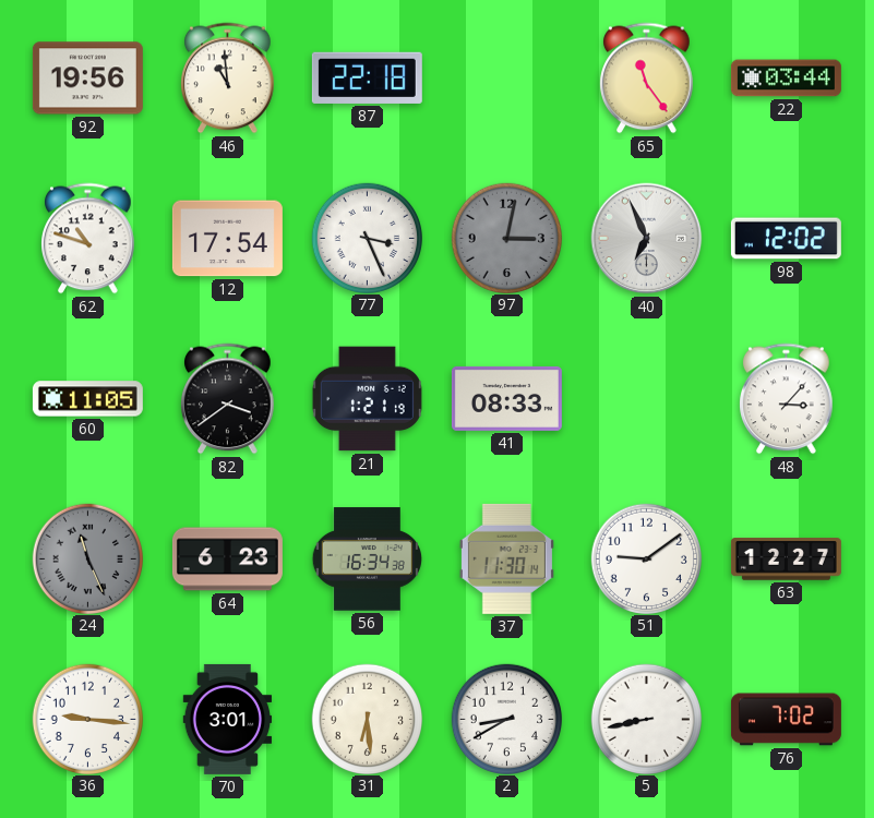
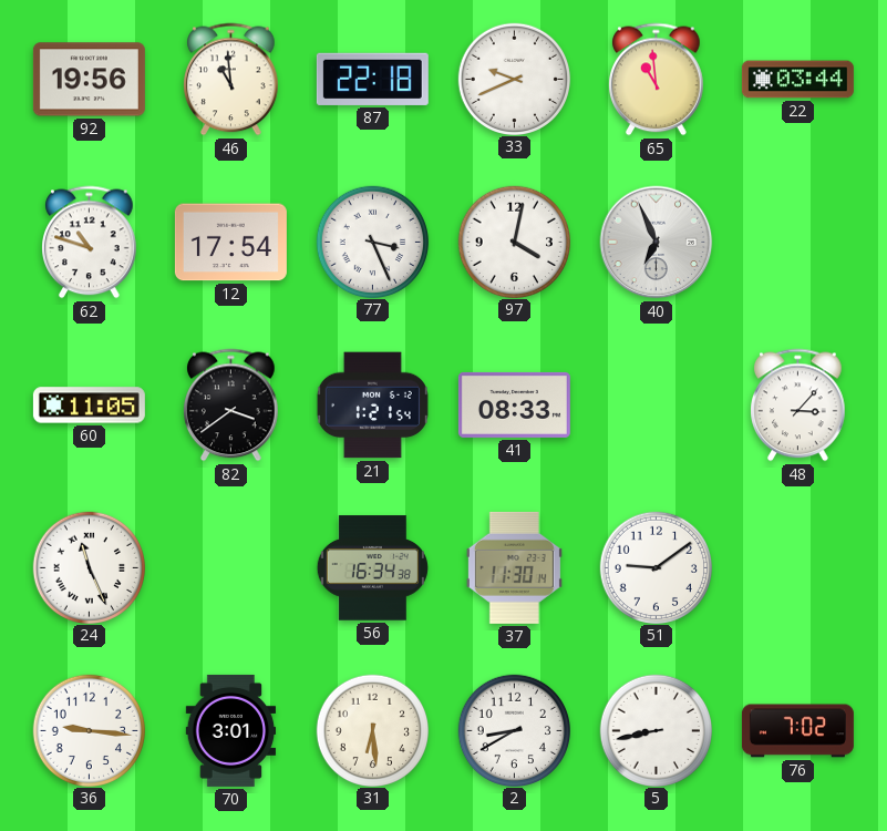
33: none -> 9:41
65: 11:24 -> 10:59
97: 3:02 -> 4:02
97 dial: grey -> white
98: 12:02 -> none
21: 1:21:19 -> 1:21:54
24 dial: grey -> white
64: 6:23 -> none
63: 12:27 -> none
